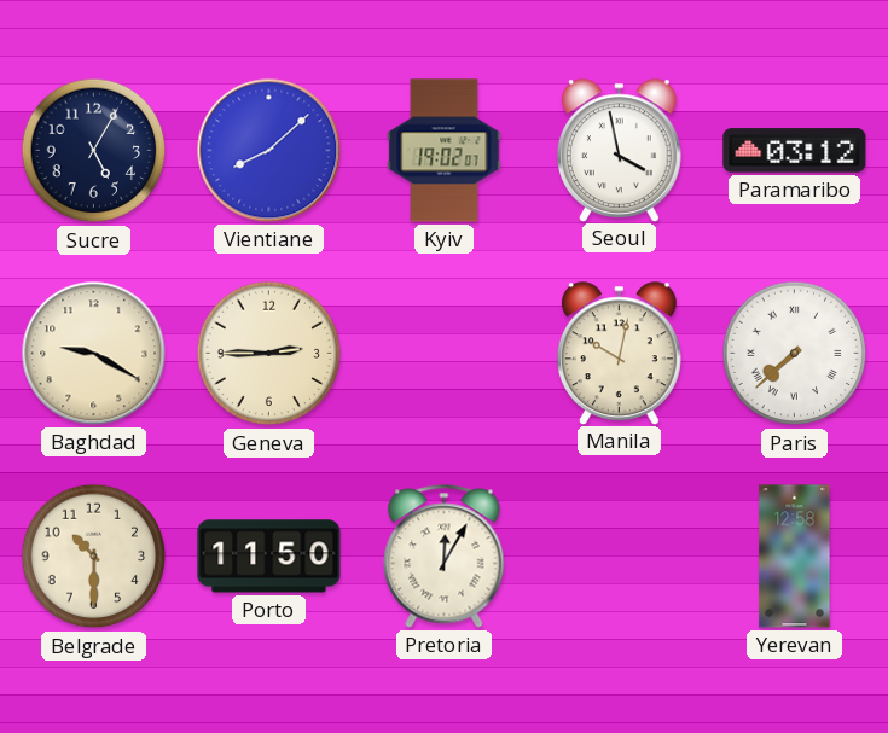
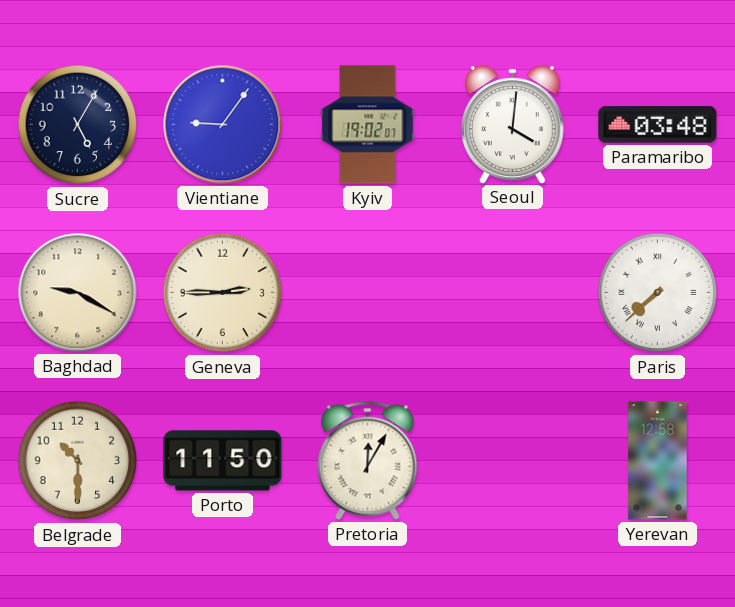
Vientiane: 8:08 -> 9:06
Seoul: 3:58 -> 4:01
Paramaribo: 03:12 -> 03:48
Manila: 10:02 -> none
